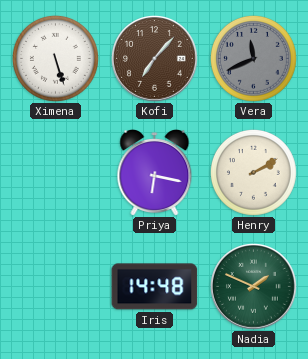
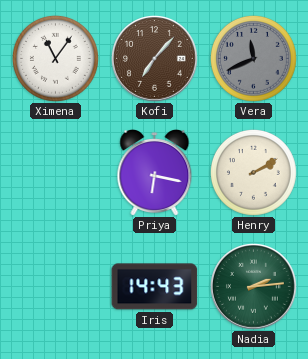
Ximena: 5:27 -> 11:06
Iris: 14:48 -> 14:43
Nadia: 1:49 -> 2:14
